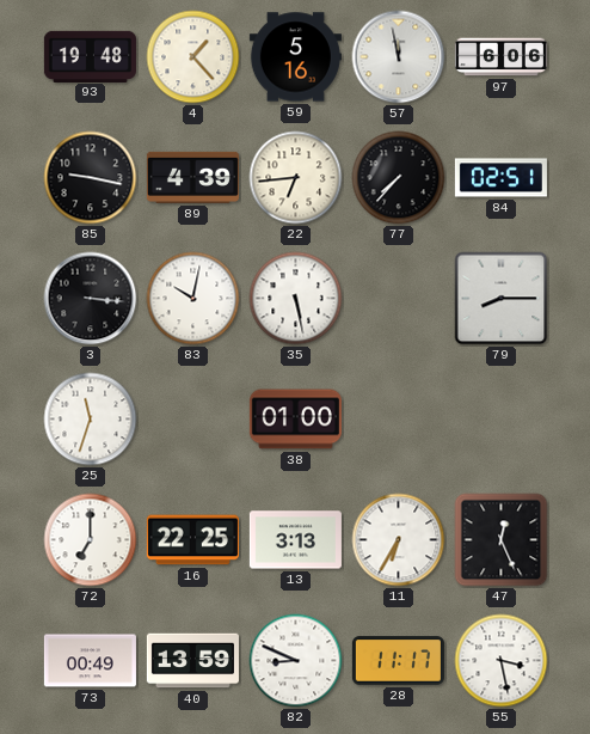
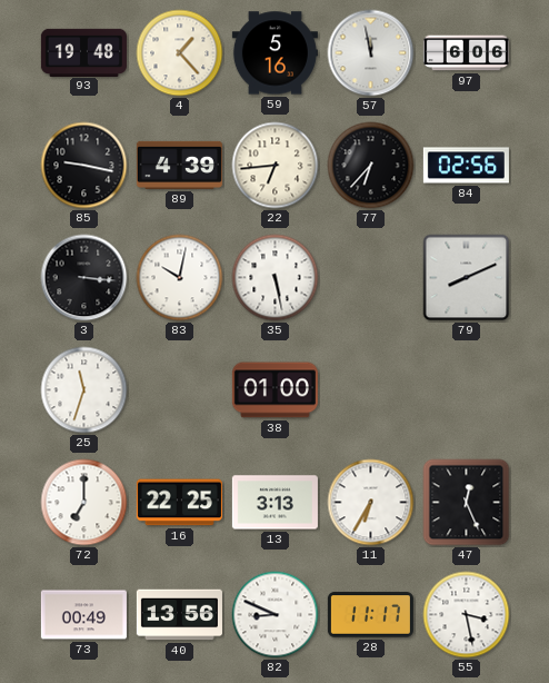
77: 7:37 -> 6:37
84: 02:51 -> 02:56
79: 8:15 -> 8:11
40: 13:59 -> 13:56
